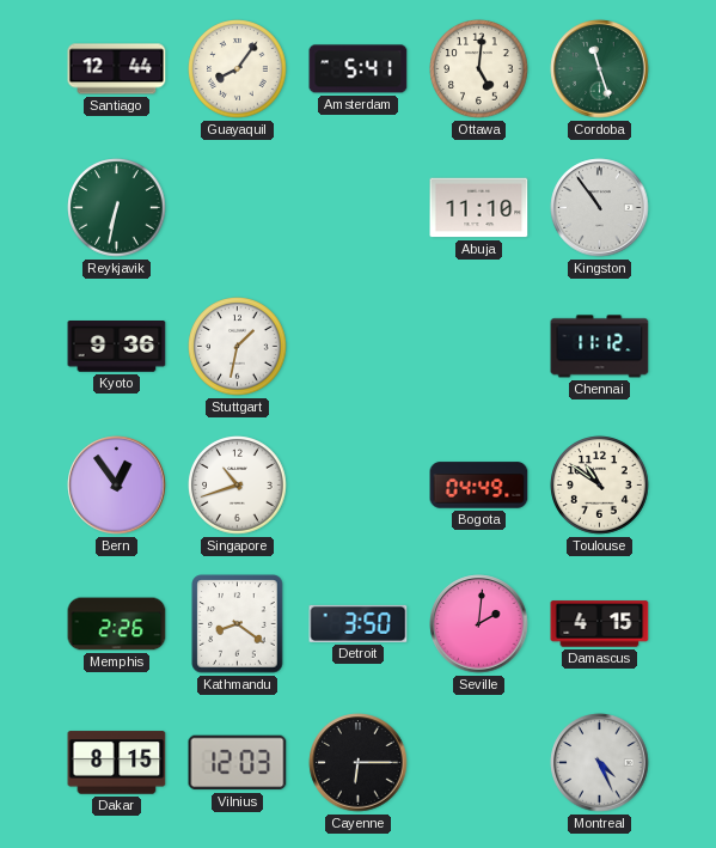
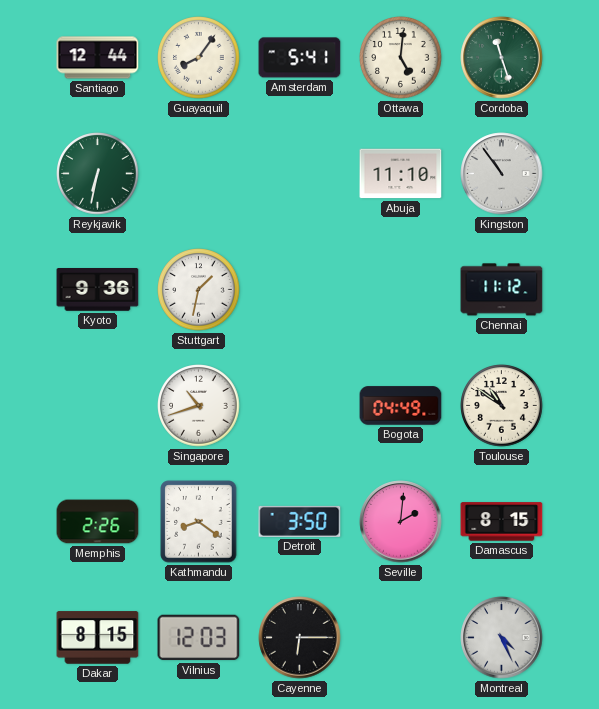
Bern: 12:54 -> none
Damascus: 4:15 -> 8:15
